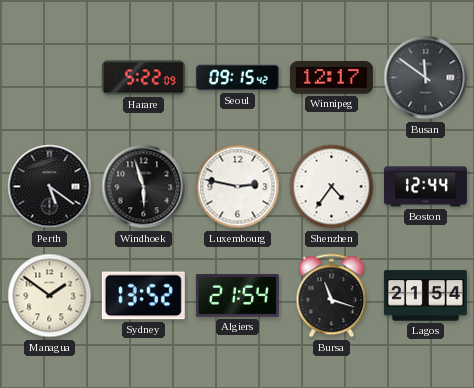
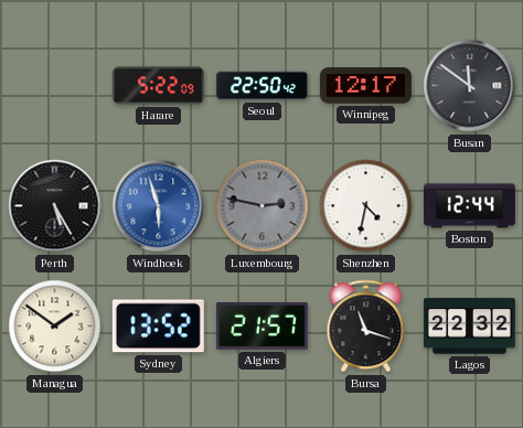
Seoul: 09:15 -> 22:50
Perth: 5:21 -> 5:25
Windhoek dial: black -> blue
Luxembourg dial: white -> grey
Shenzhen: 4:36 -> 4:32
Algiers: 21:54 -> 21:57
Lagos: 21:54 -> 22:32
